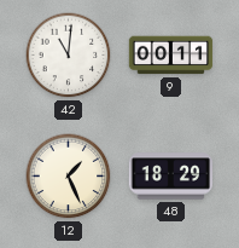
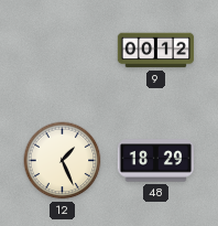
42: 11:01 -> none
9: 00:11 -> 00:12
